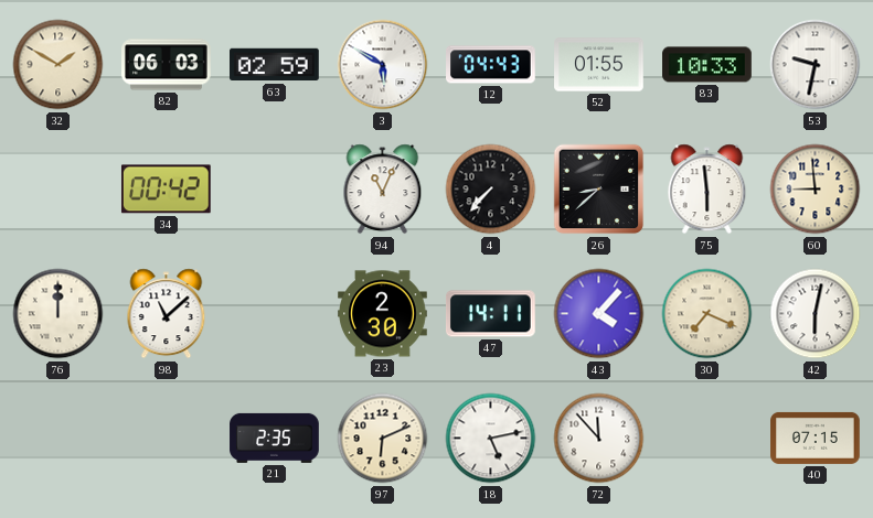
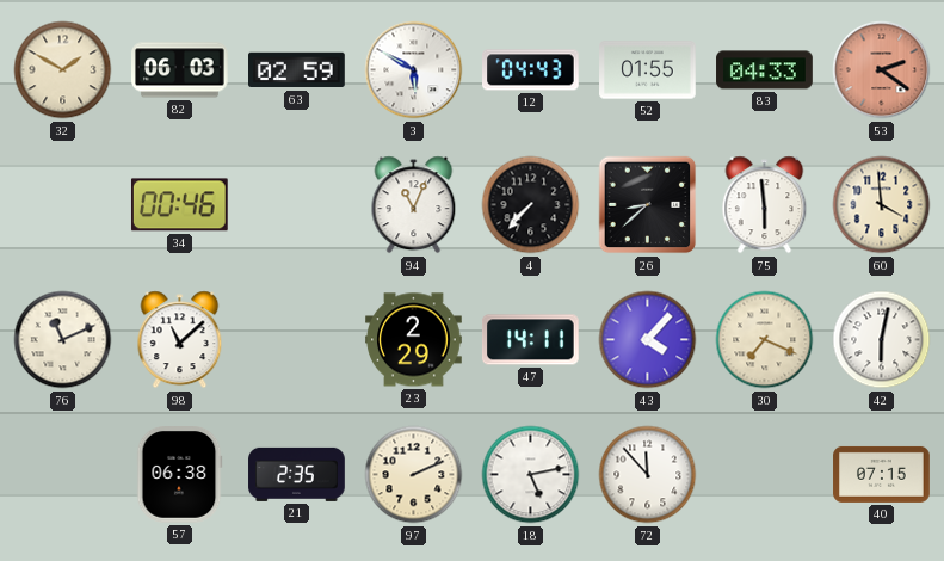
83: 10:33 -> 04:33
53: 9:32 -> 2:21
53 dial: white -> salmon
34: 00:42 -> 00:46
60: 8:59 -> 3:59
76: 12:00 -> 11:11
23: 2:30 -> 2:29
57: none -> 06:38
97: 6:11 -> 2:11
